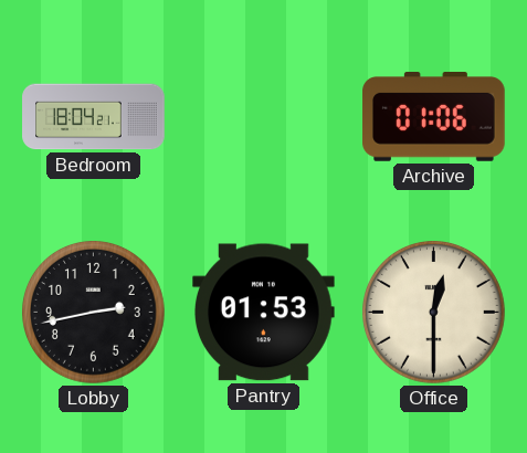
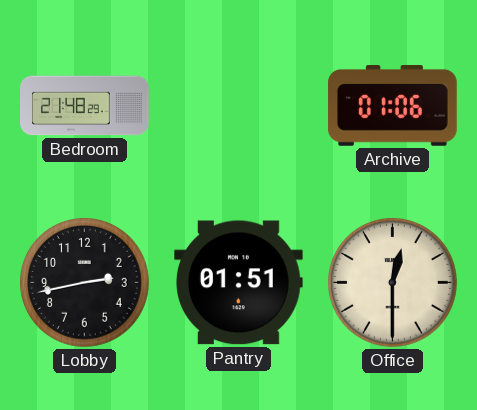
Bedroom: 18:04 -> 21:48
Pantry: 01:53 -> 01:51
